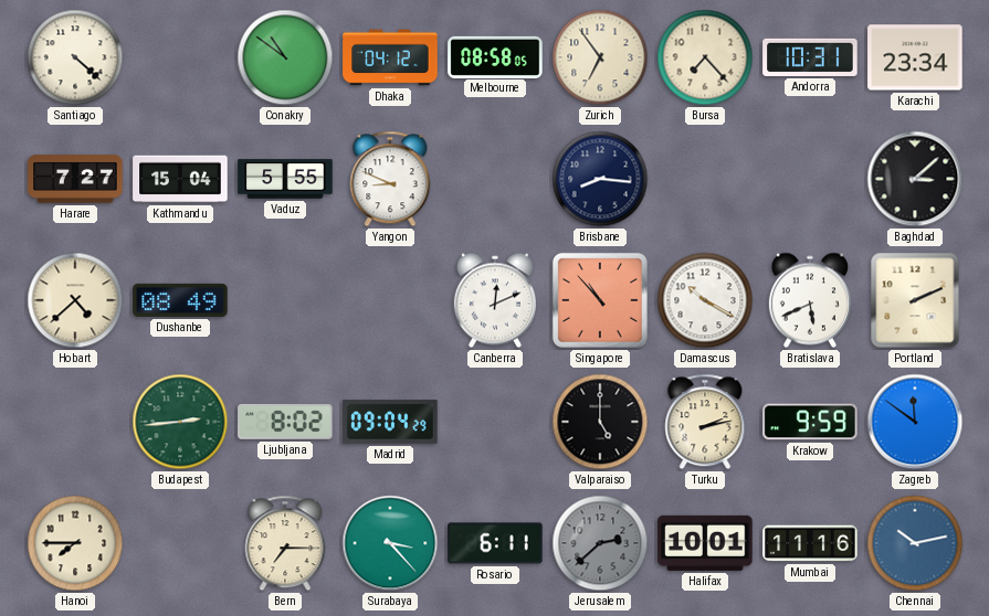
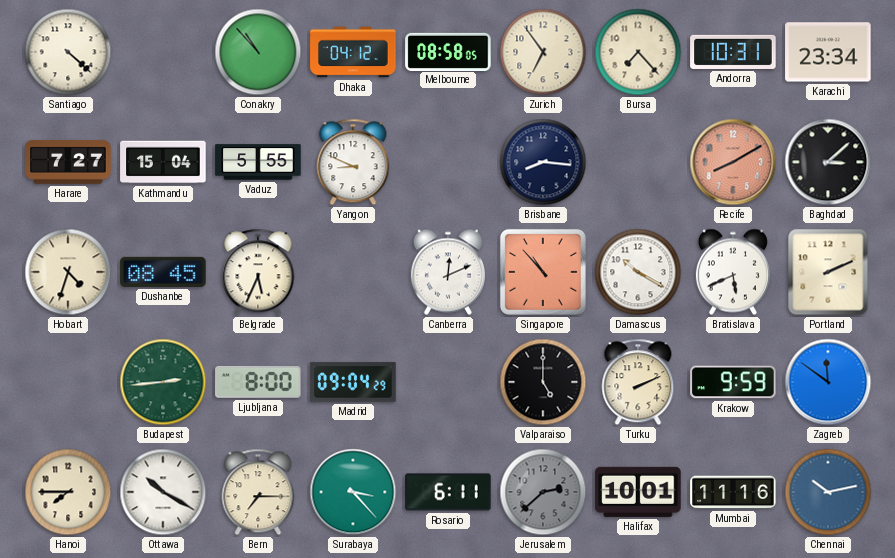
Conakry: 10:51 -> 10:53
Recife: none -> 8:10
Hobart: 4:38 -> 4:33
Dushanbe: 08:49 -> 08:45
Belgrade: none -> 5:34
Ljubljana: 8:02 -> 8:00
Turku: 2:13 -> 2:11
Ottawa: none -> 10:20
